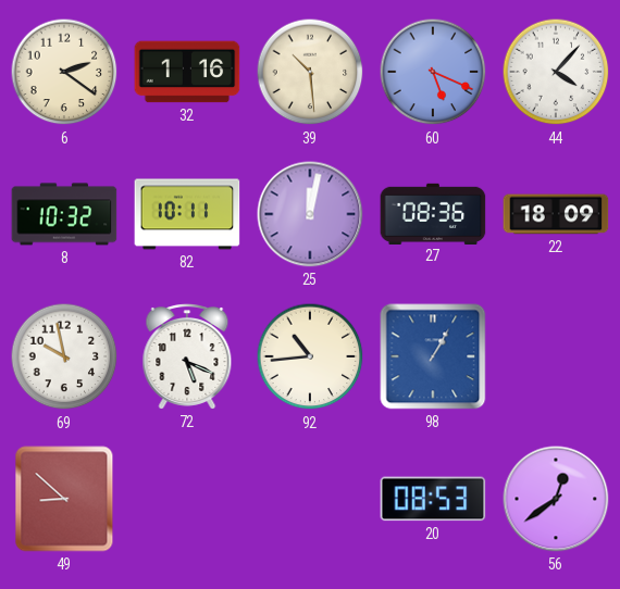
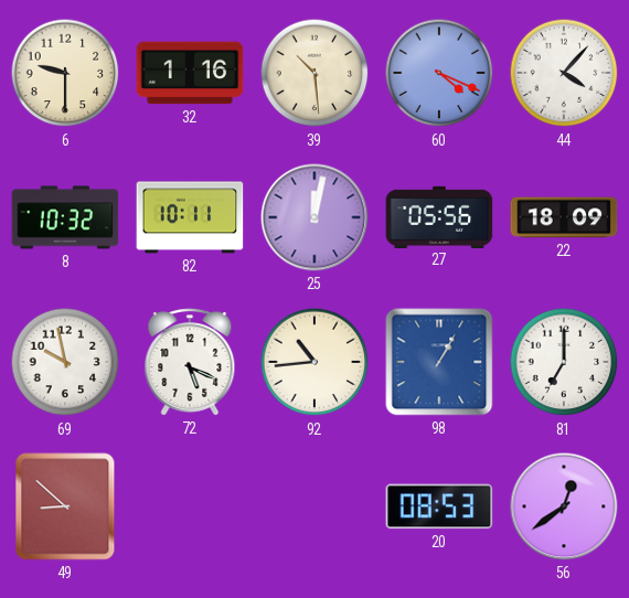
6: 2:21 -> 9:30
60: 5:19 -> 4:19
27: 08:36 -> 05:56
81: none -> 7:00
